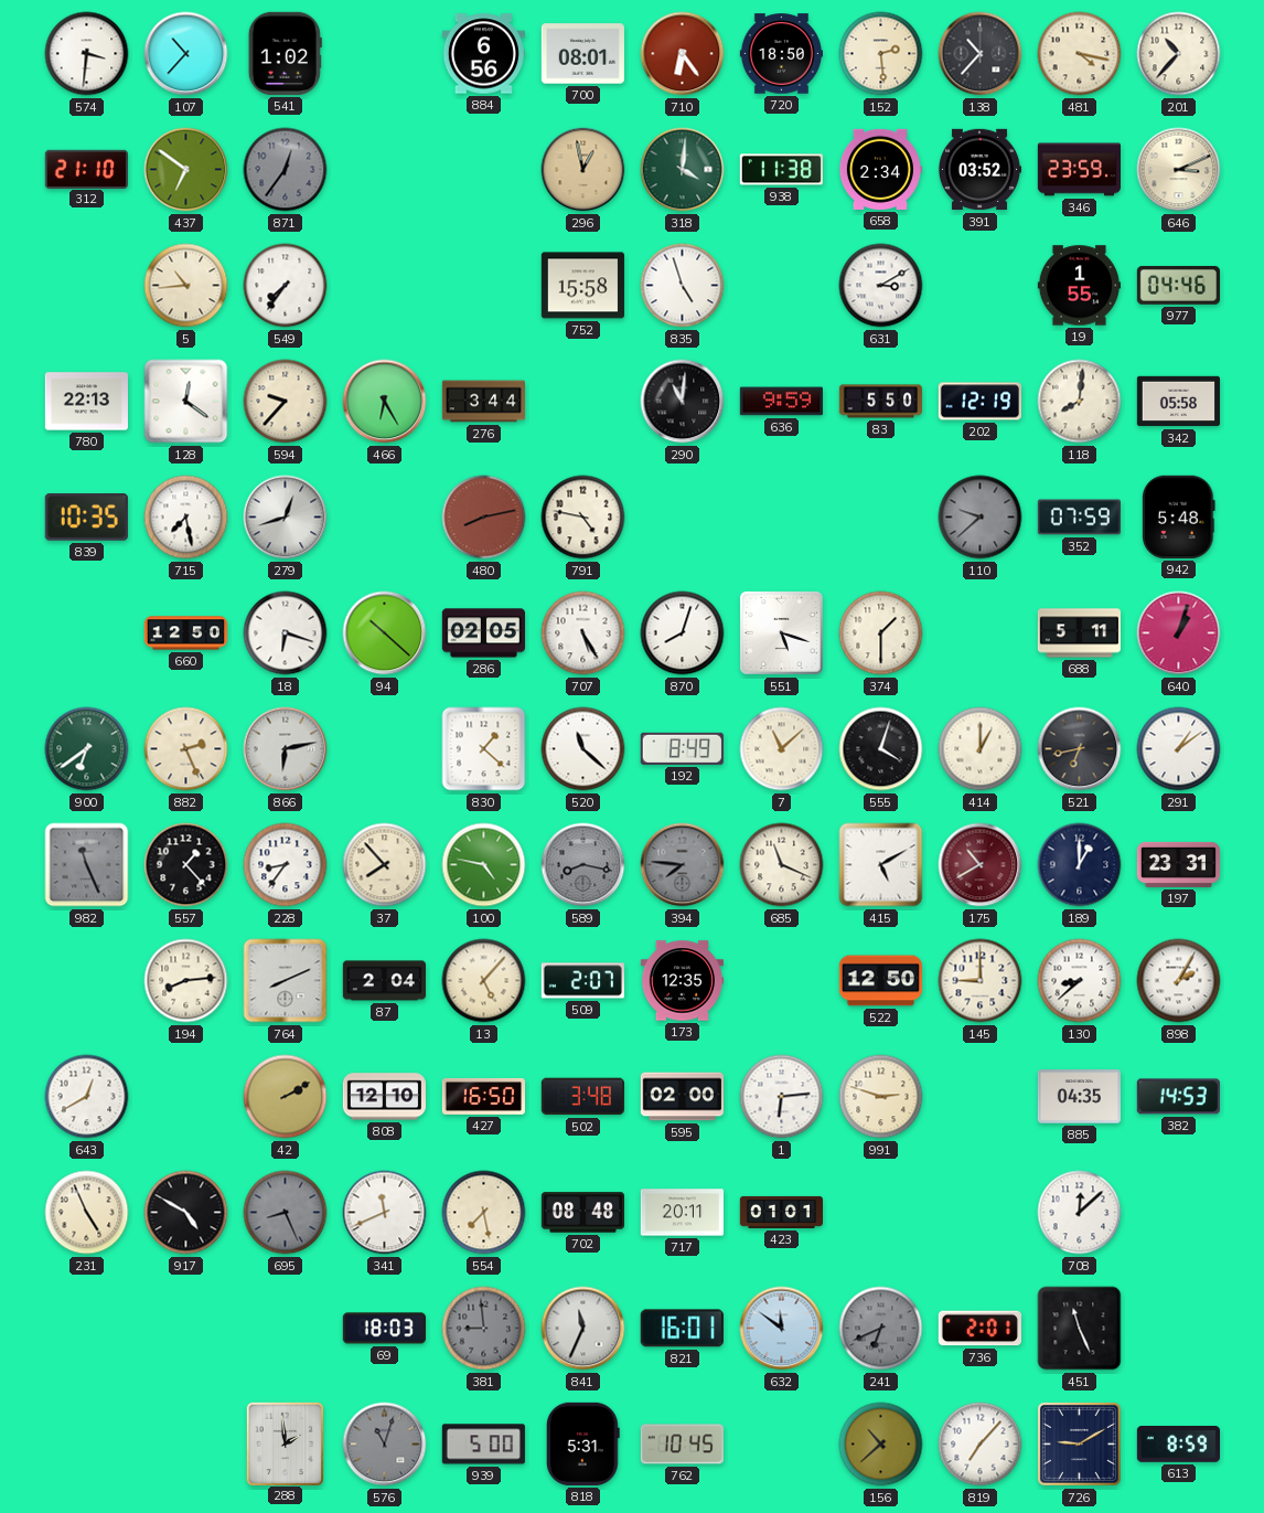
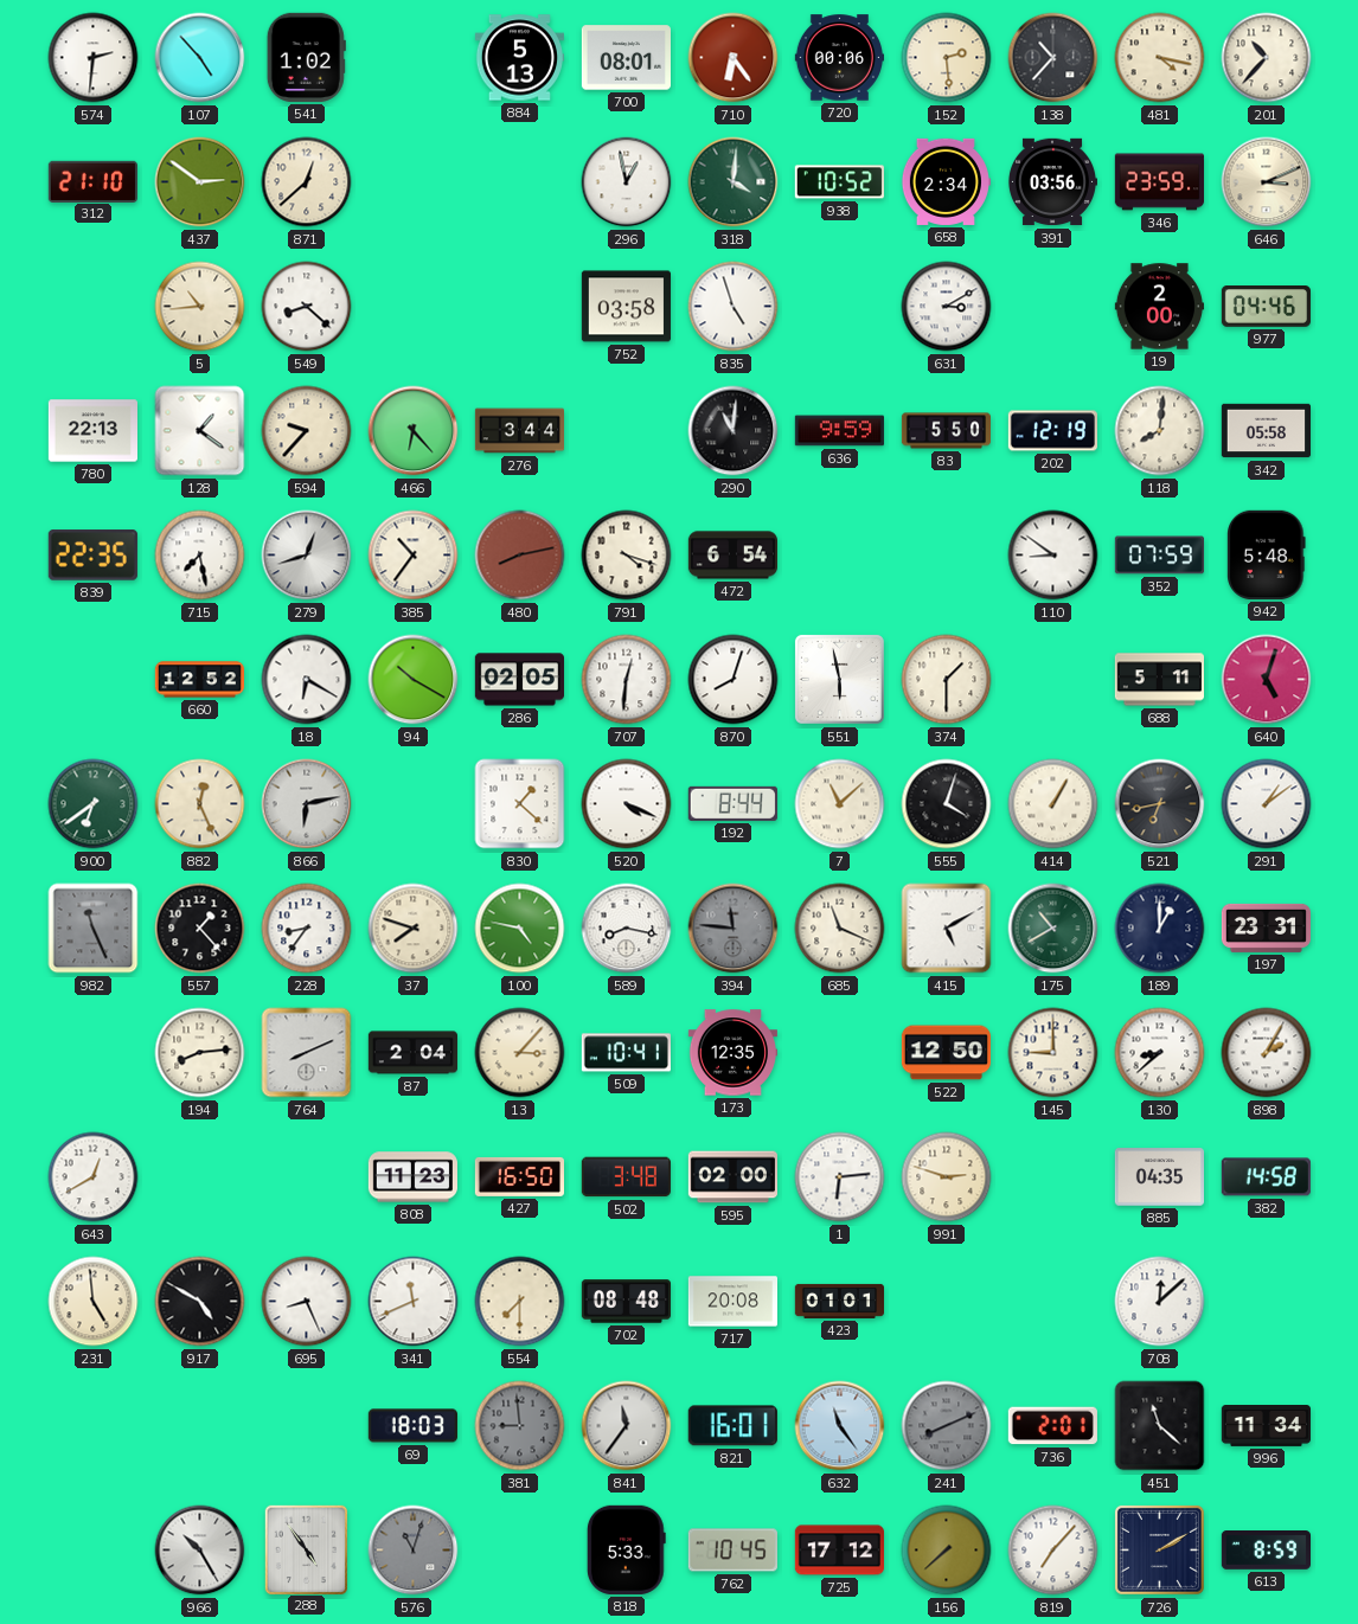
574: 3:31 -> 2:31
107: 10:37 -> 4:53
884: 6:56 -> 5:13
720: 18:50 -> 00:06
437: 6:51 -> 2:51
871: 12:36 -> 12:38
871 dial: grey -> cream
296 dial: champagne -> white
938: 11:38 -> 10:52
391: 03:52 -> 03:56
549: 7:36 -> 8:22
752: 15:58 -> 03:58
19: 1:55 -> 2:00
128: 12:21 -> 1:21
466: 6:25 -> 6:23
839: 10:35 -> 22:35
385: none -> 10:36
791: 4:47 -> 4:18
472: none -> 6:54
110: 9:38 -> 8:51
110 dial: grey -> white
660: 12:50 -> 12:52
18: 6:18 -> 6:20
94: 10:22 -> 10:20
707: 5:25 -> 12:31
551: 5:18 -> 5:58
640: 1:03 -> 5:03
882: 2:26 -> 12:26
520: 11:22 -> 4:19
192: 8:49 -> 8:44
414: 1:00 -> 1:05
37: 7:53 -> 7:48
589 dial: grey -> white
394: 7:46 -> 11:46
175 dial: burgundy -> green
13: 5:07 -> 3:07
509: 2:07 -> 10:41
42: 2:10 -> none
808: 12:10 -> 11:23
382: 14:53 -> 14:58
231: 4:56 -> 4:59
695 dial: grey -> white
554: 7:28 -> 7:30
717: 20:11 -> 20:08
841: 11:34 -> 11:36
632: 11:51 -> 11:24
241: 6:41 -> 8:11
451: 11:26 -> 11:22
996: none -> 11:34
966: none -> 10:25
288: 1:59 -> 4:54
939: 5:00 -> none
818: 5:31 -> 5:33
725: none -> 17:12
156: 10:38 -> 7:38
726: 9:10 -> 2:10
